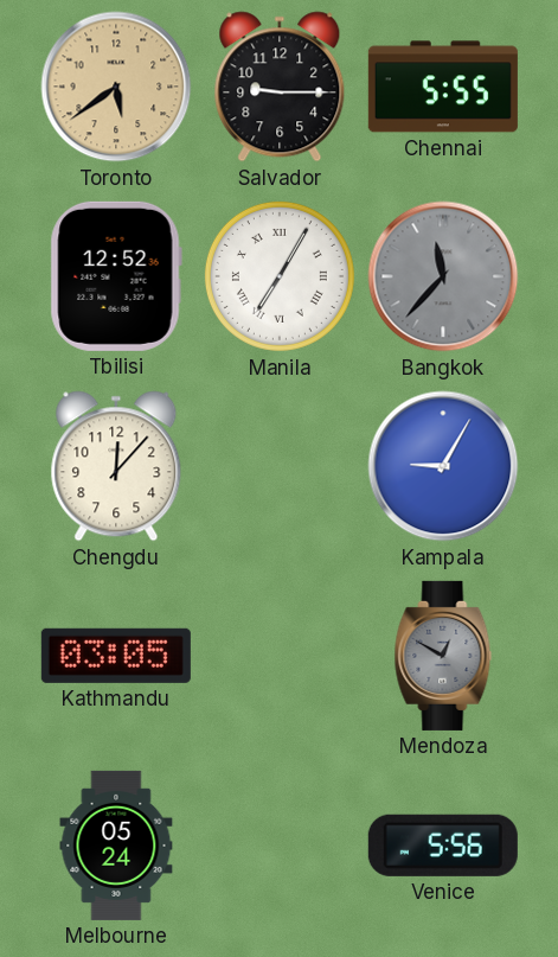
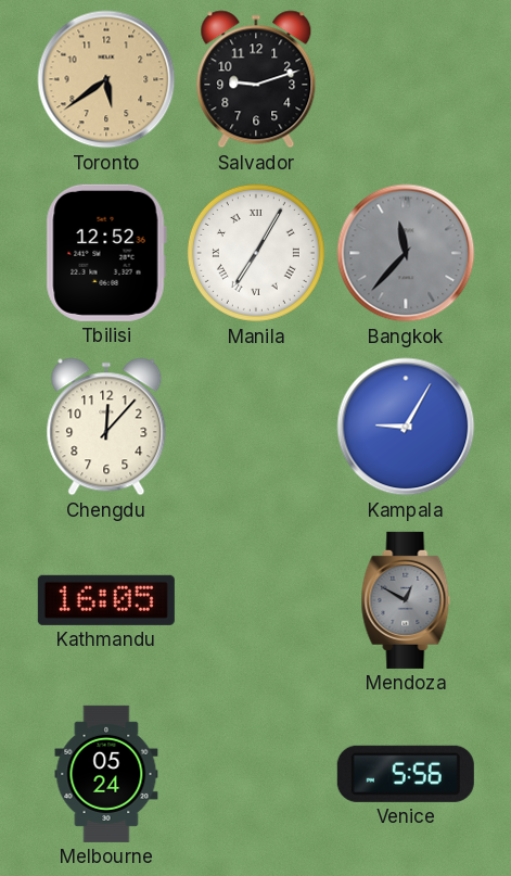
Salvador: 9:15 -> 9:12
Chennai: 5:55 -> none
Kathmandu: 03:05 -> 16:05
